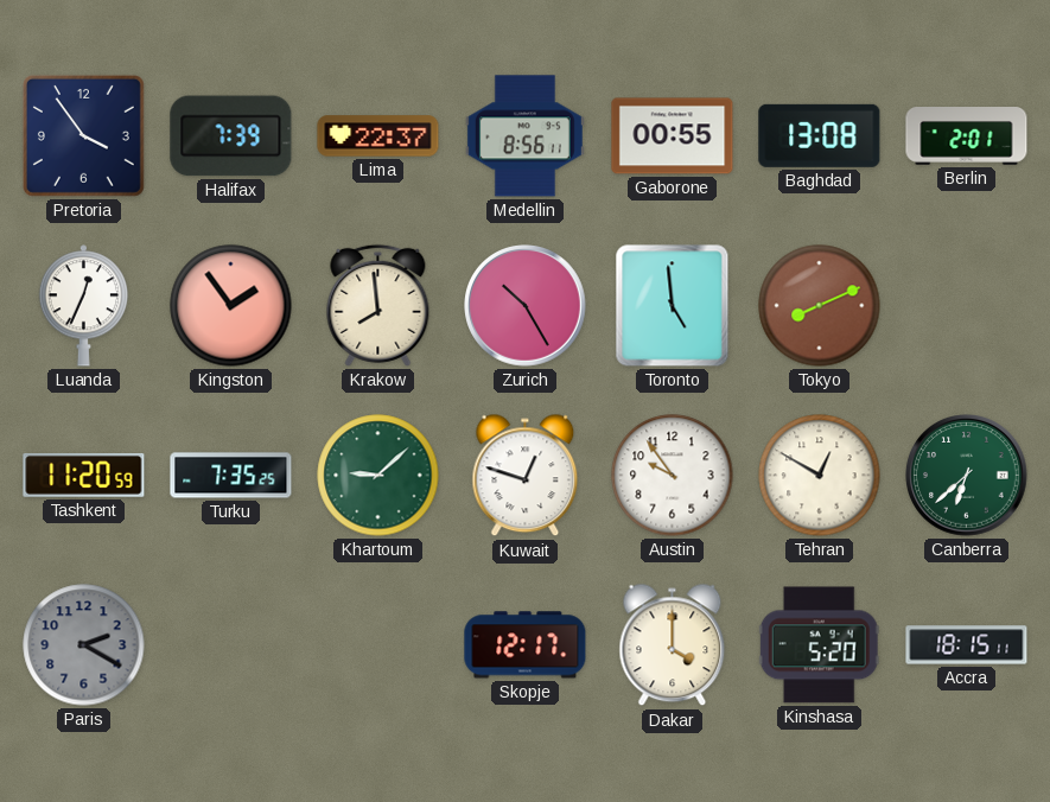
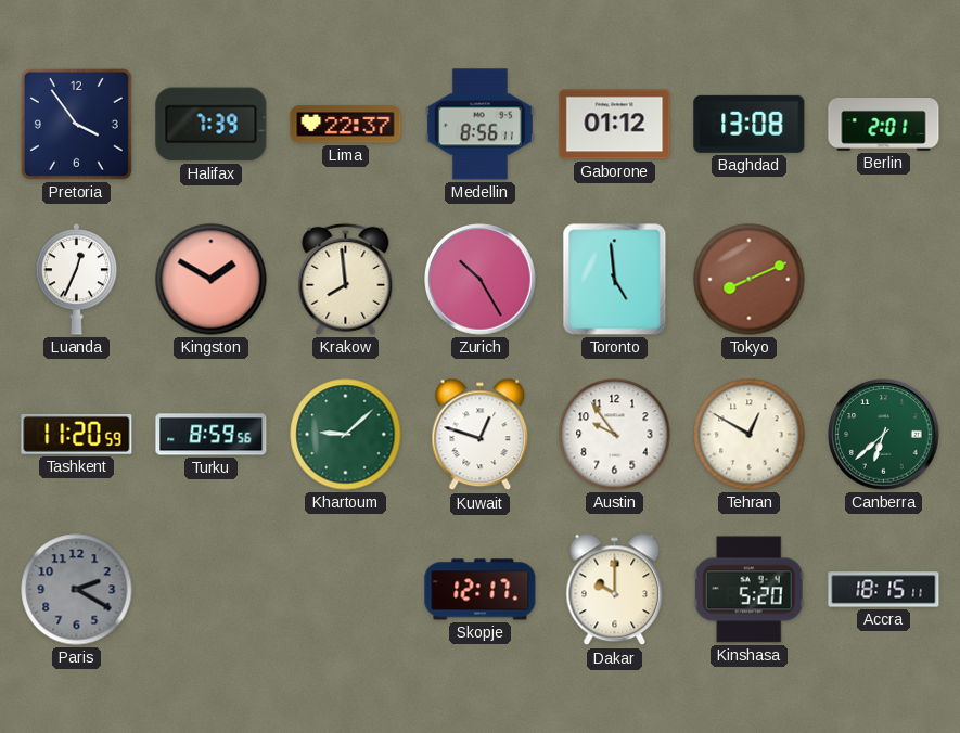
Gaborone: 00:55 -> 01:12
Kingston: 1:54 -> 1:50
Turku: 7:35 -> 8:59
Dakar: 4:00 -> 10:00
